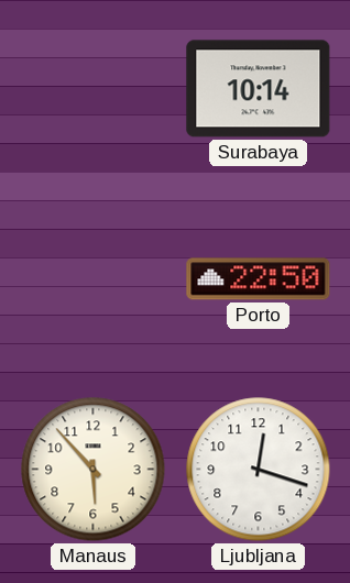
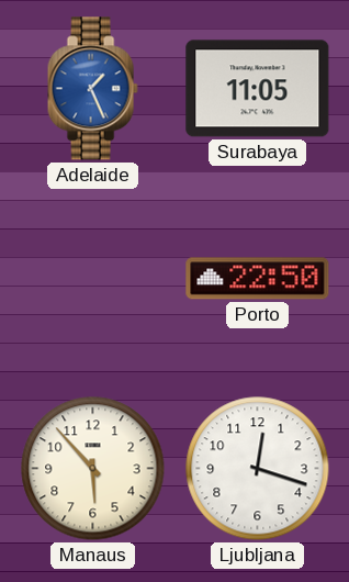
Adelaide: none -> 1:26
Surabaya: 10:14 -> 11:05
